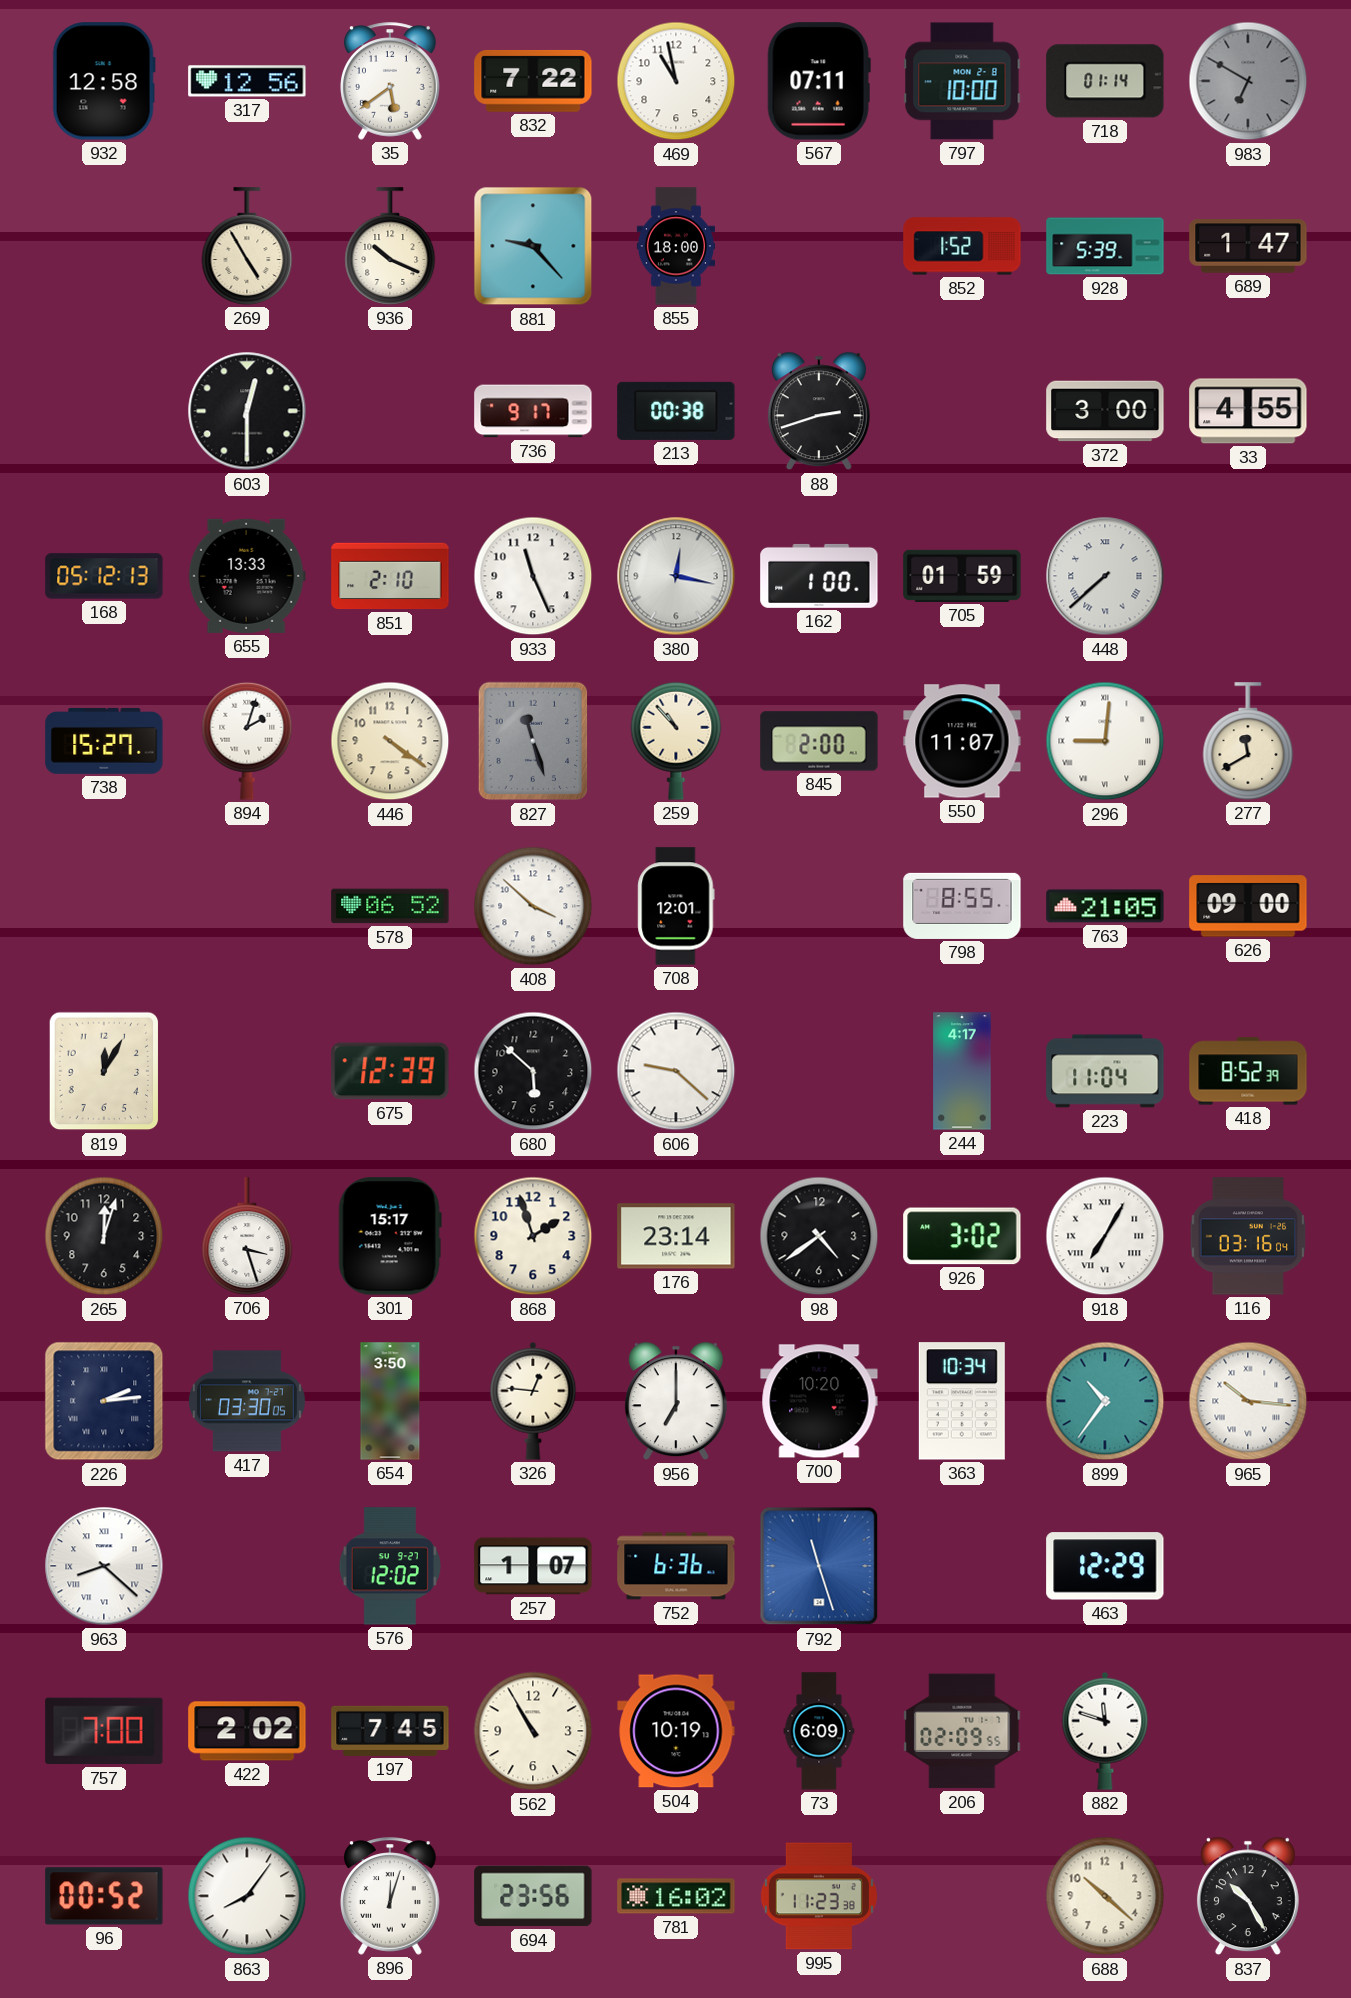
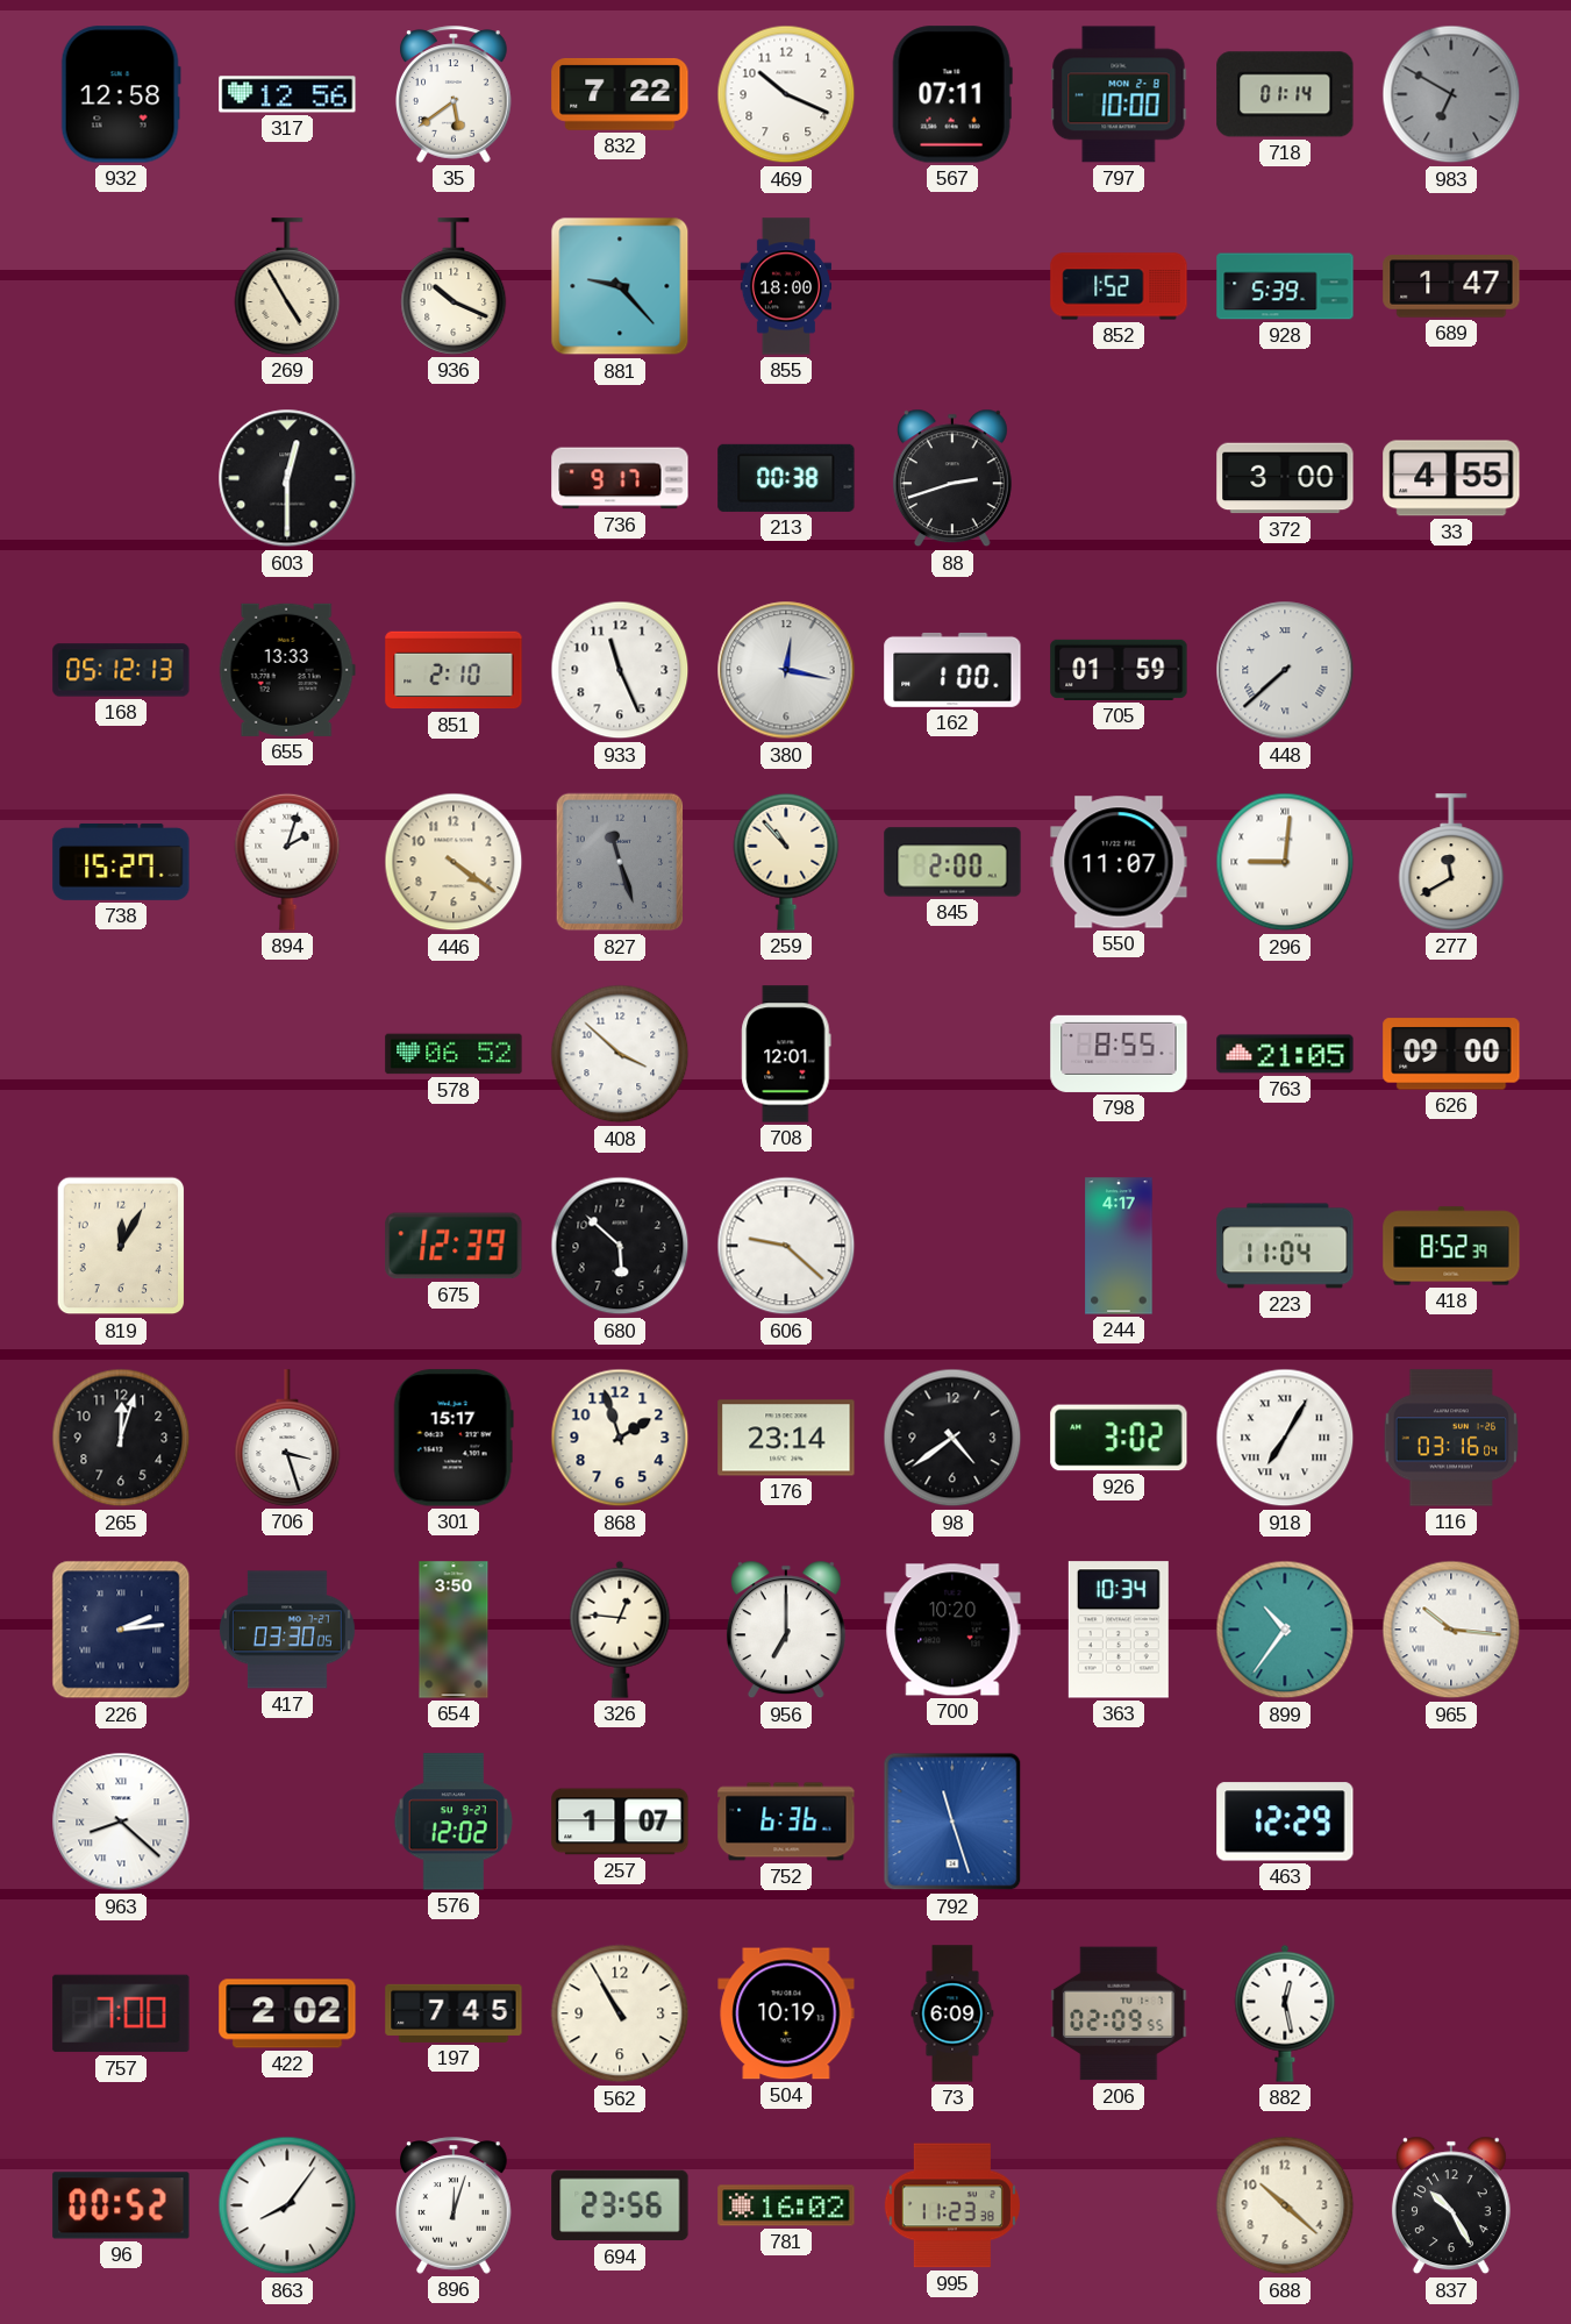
469: 10:58 -> 10:19
882: 11:48 -> 12:28
